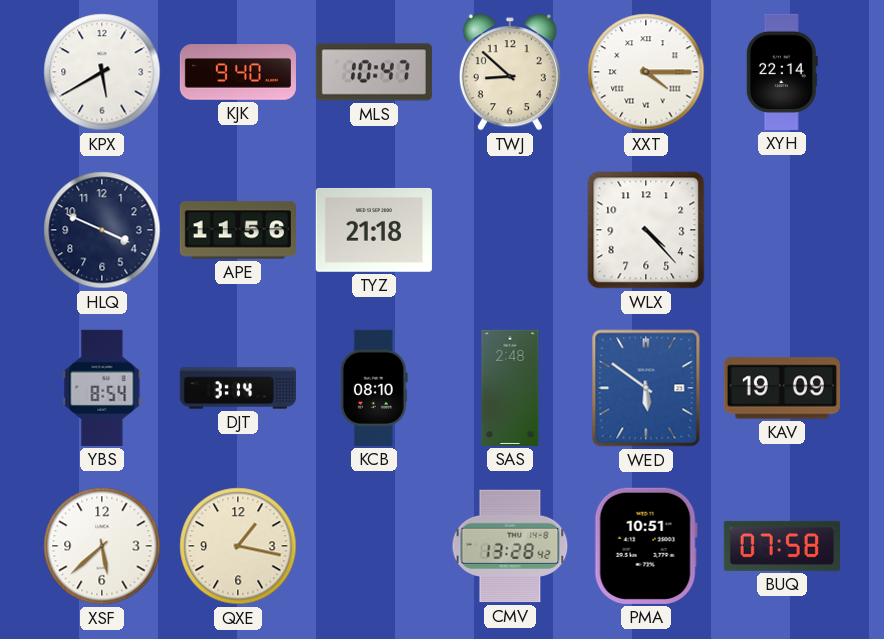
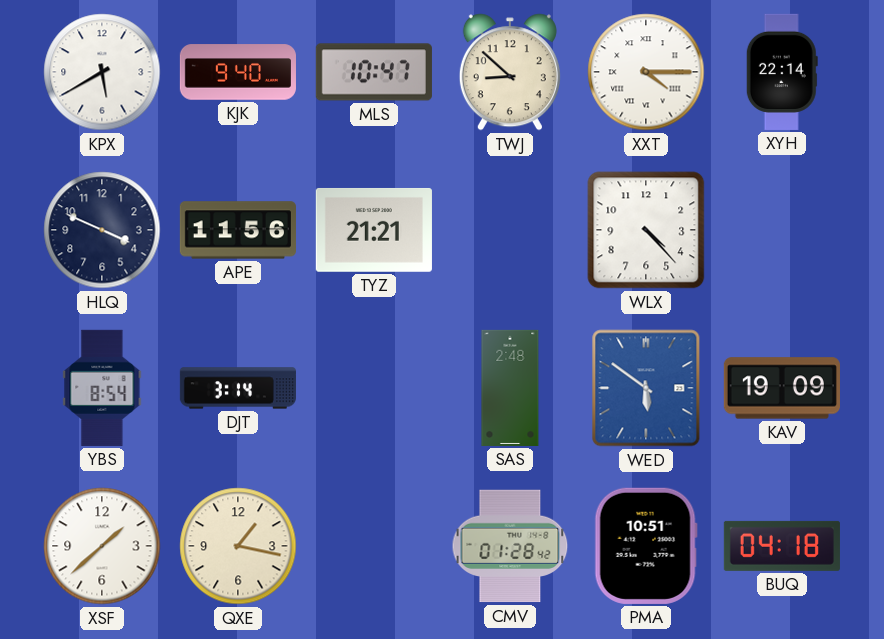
TYZ: 21:18 -> 21:21
KCB: 08:10 -> none
XSF: 5:38 -> 1:38
CMV: 13:28 -> 01:28
BUQ: 07:58 -> 04:18
